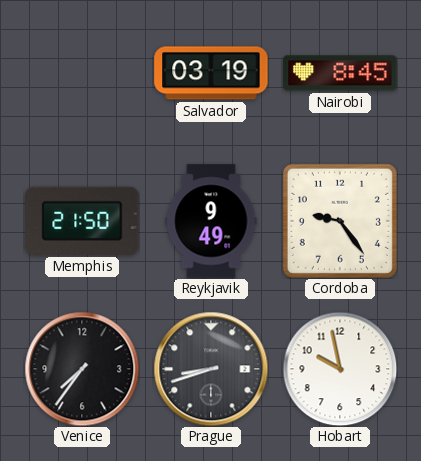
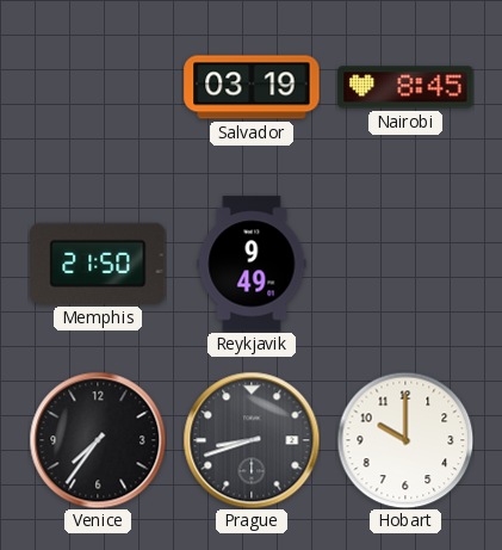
Cordoba: 9:24 -> none
Hobart: 9:58 -> 10:00
